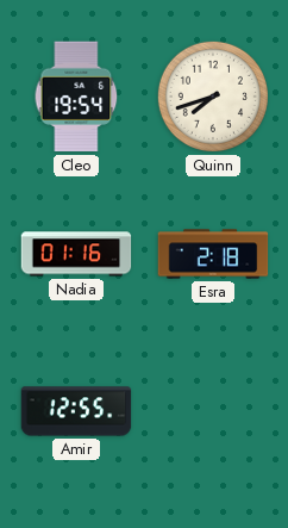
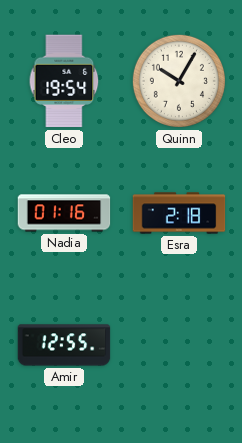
Quinn: 7:42 -> 10:05
